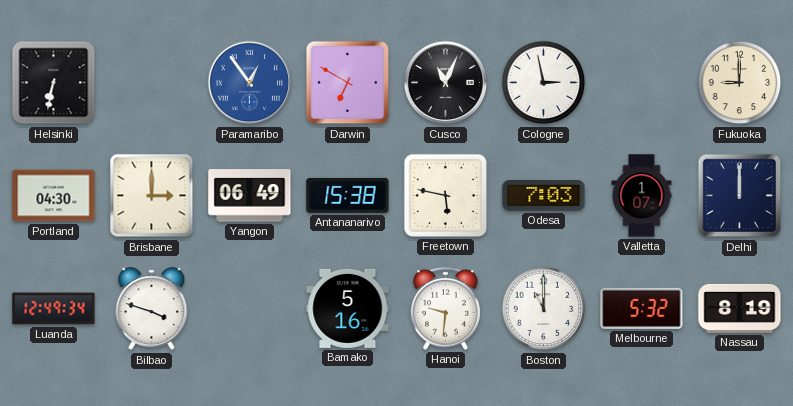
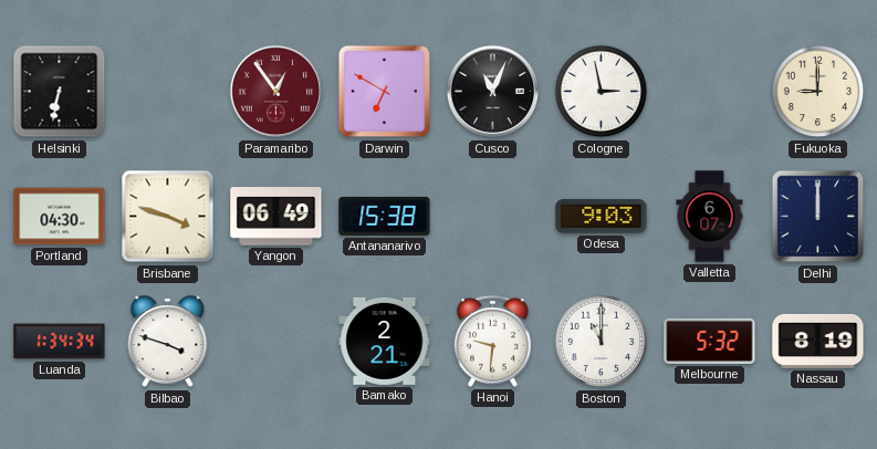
Paramaribo dial: blue -> burgundy
Brisbane: 3:00 -> 3:48
Freetown: 5:47 -> none
Odesa: 7:03 -> 9:03
Valletta: 1:07 -> 6:07
Luanda: 12:49 -> 1:34
Bamako: 5:16 -> 2:21
